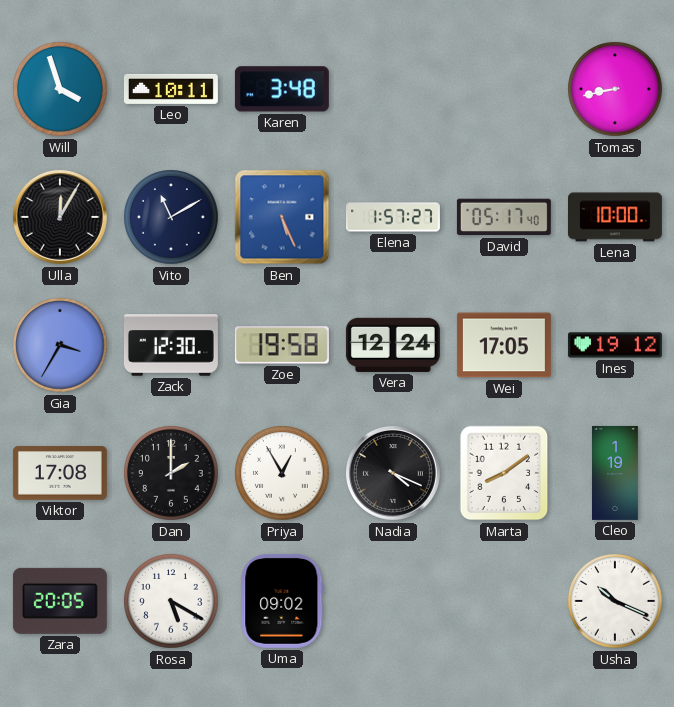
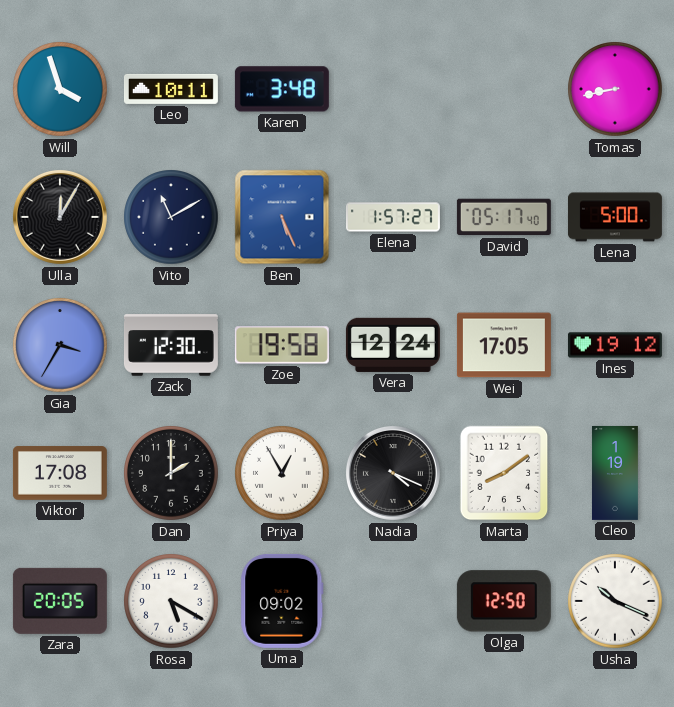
Lena: 10:00 -> 5:00
Olga: none -> 12:50
